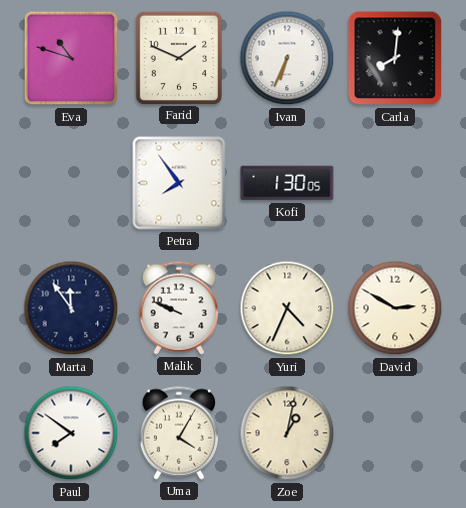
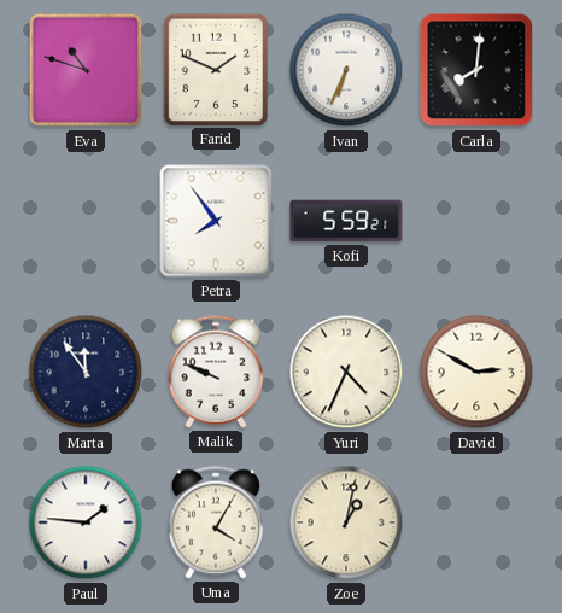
Kofi: 1:30 -> 5:59
Paul: 7:51 -> 1:46
